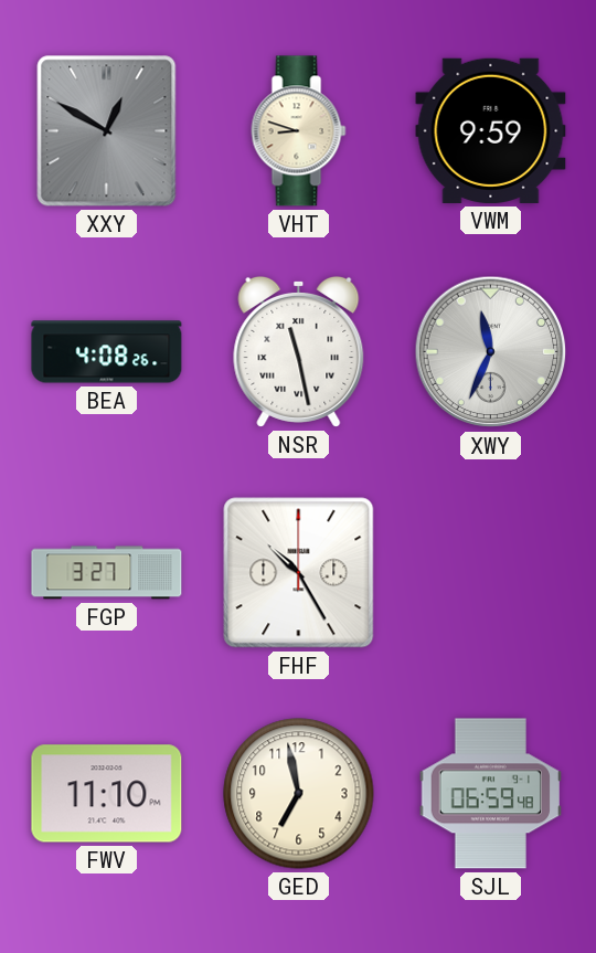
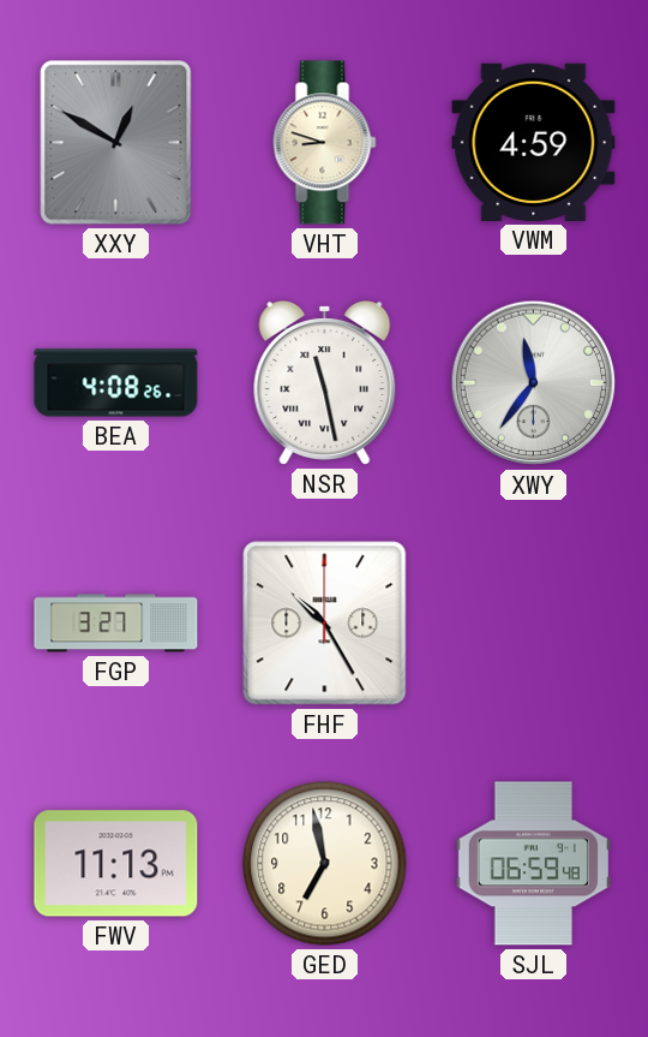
VWM: 9:59 -> 4:59
XWY: 11:34 -> 11:36
FWV: 11:10 -> 11:13
